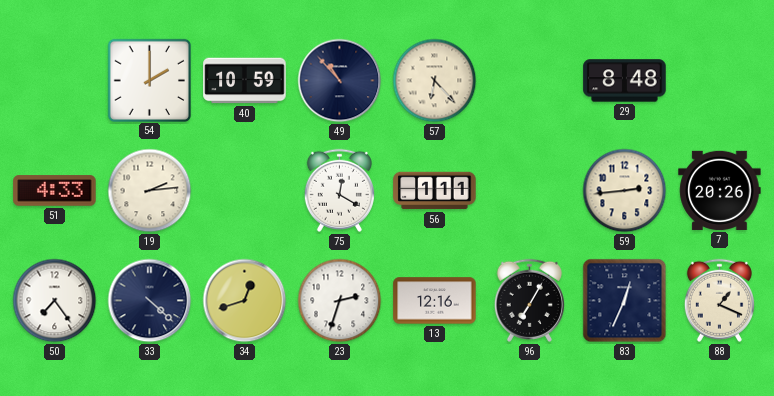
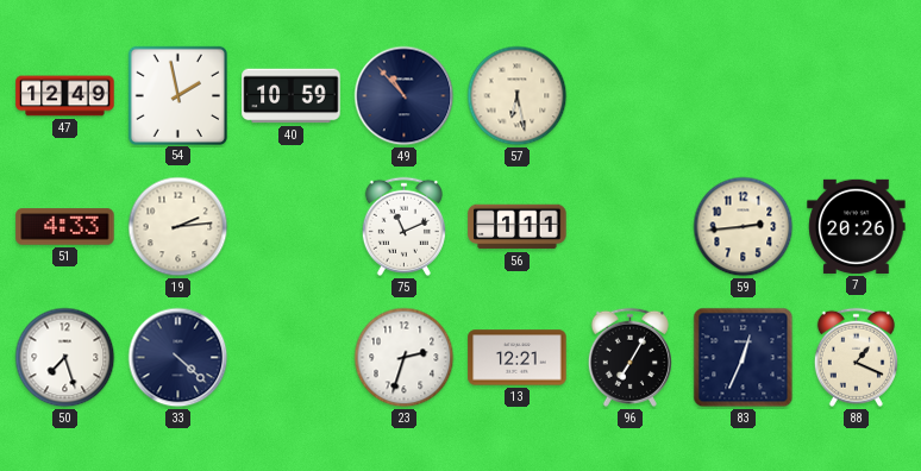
47: none -> 12:49
54: 2:00 -> 1:58
57: 6:23 -> 6:28
29: 8:48 -> none
75: 12:20 -> 11:11
50: 7:24 -> 7:27
34: 12:42 -> none
13: 12:16 -> 12:21
